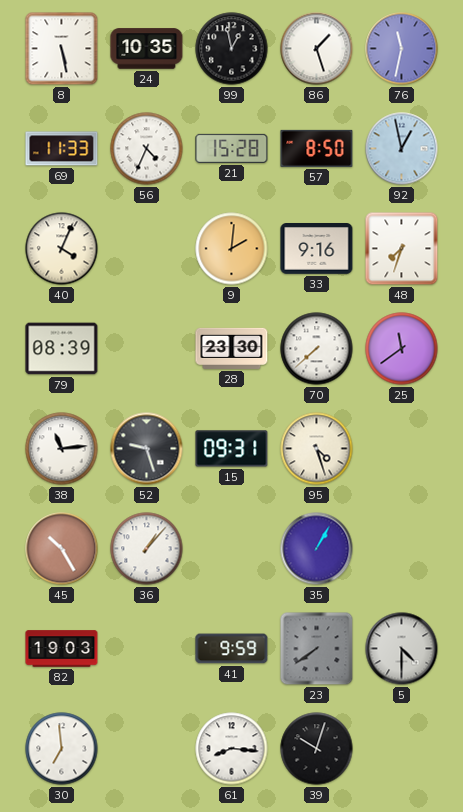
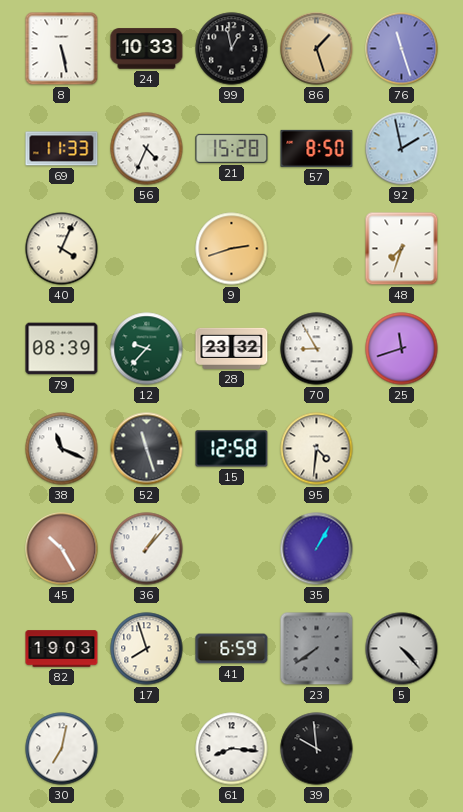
24: 10:35 -> 10:33
86 dial: white -> champagne
76: 11:32 -> 11:27
92: 12:58 -> 1:58
9: 2:01 -> 2:42
33: 9:16 -> none
12: none -> 9:37
28: 23:30 -> 23:32
70: 7:38 -> 8:55
25: 11:39 -> 11:42
38: 11:14 -> 11:19
52: 9:27 -> 11:27
15: 09:31 -> 12:58
95: 4:27 -> 4:31
17: none -> 7:57
41: 9:59 -> 6:59
5: 4:30 -> 4:23
30: 6:59 -> 7:02
39: 10:03 -> 9:59
